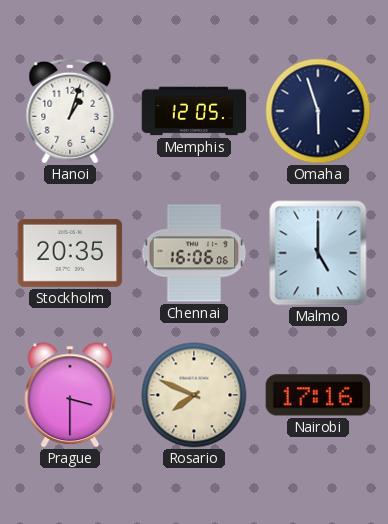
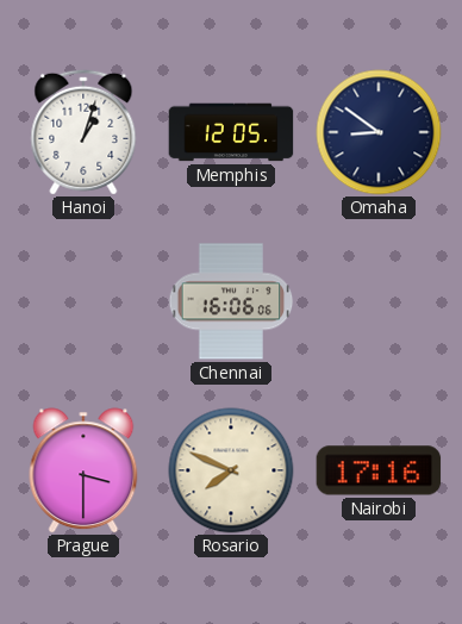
Omaha: 5:57 -> 8:51
Stockholm: 20:35 -> none
Malmo: 5:00 -> none
